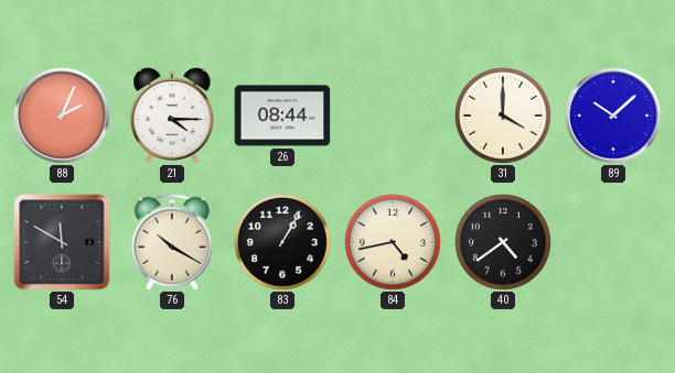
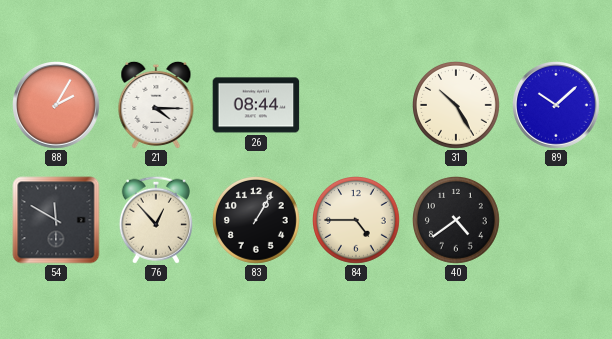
88: 2:04 -> 2:05
31: 4:00 -> 10:25
76: 10:20 -> 12:53
84: 4:43 -> 4:45
